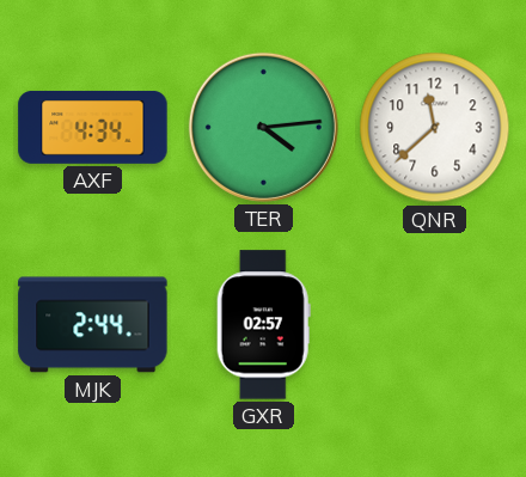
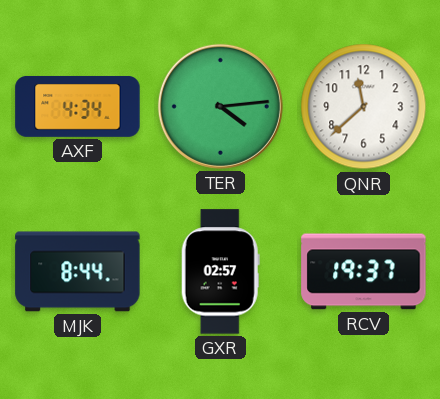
MJK: 2:44 -> 8:44
RCV: none -> 19:37
